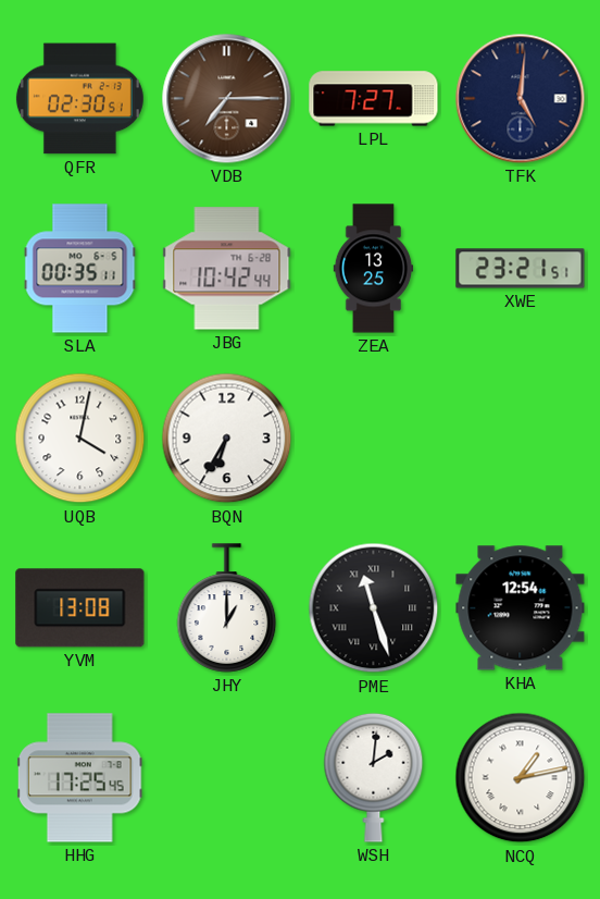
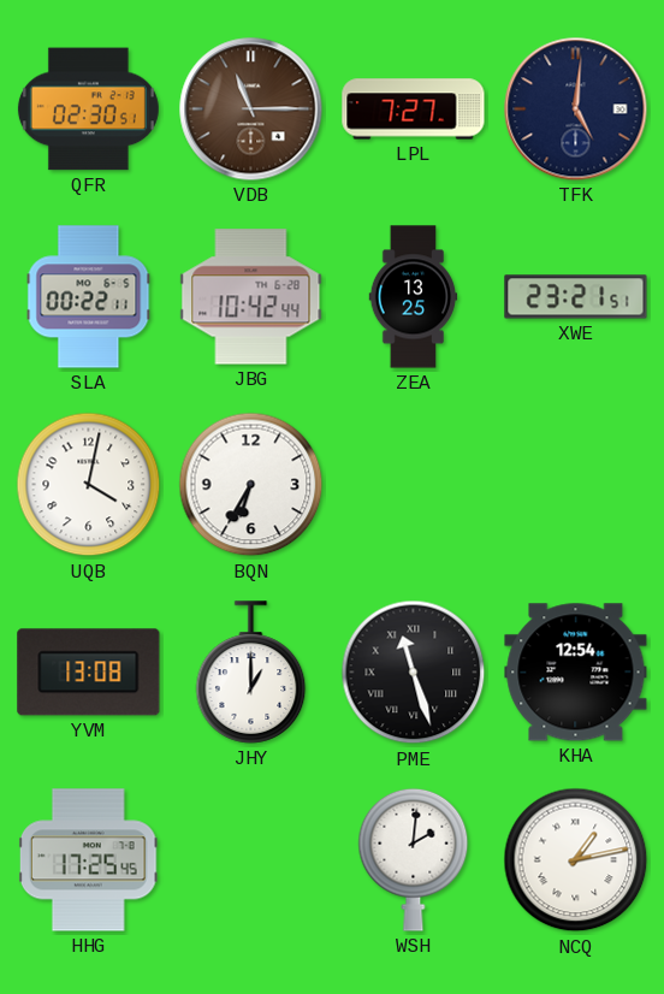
VDB: 7:15 -> 11:15
SLA: 00:35 -> 00:22
